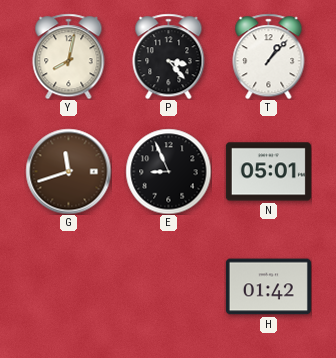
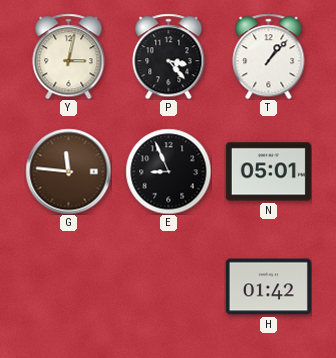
Y: 8:02 -> 3:02
G: 11:42 -> 11:46
